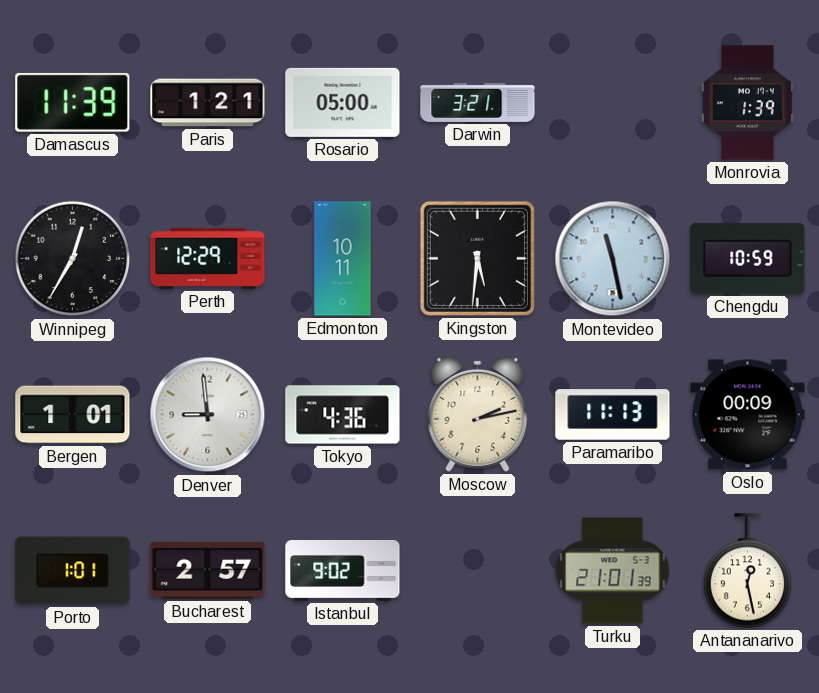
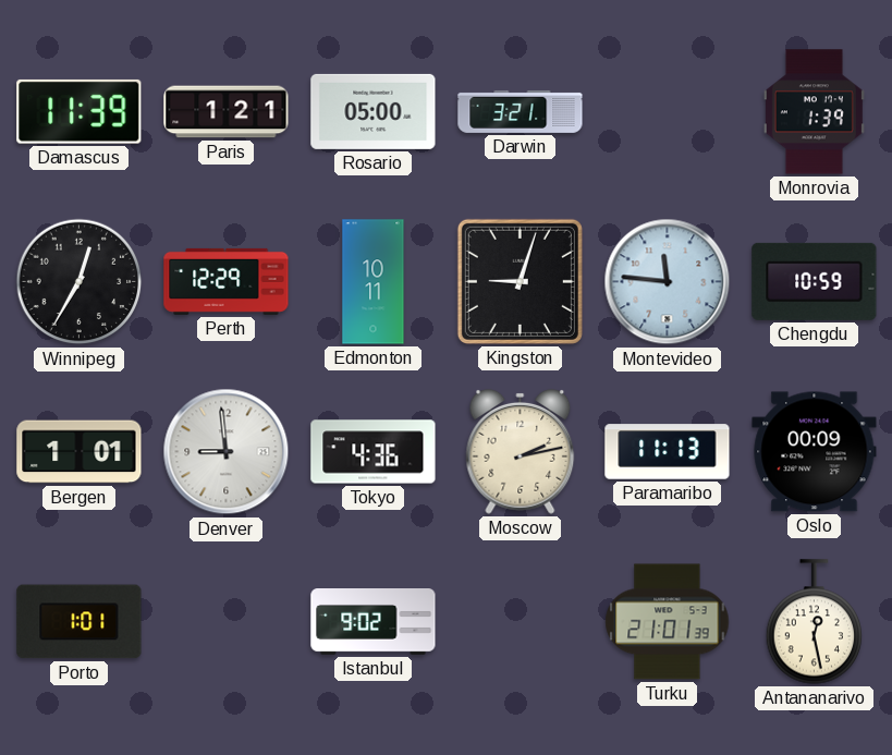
Kingston: 5:31 -> 9:03
Montevideo: 11:28 -> 11:46
Bucharest: 2:57 -> none
